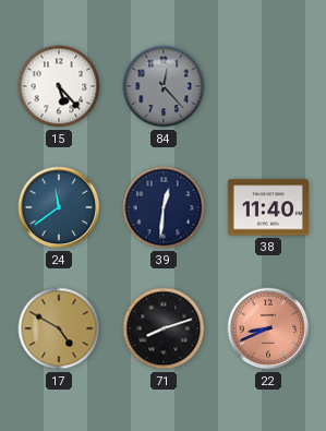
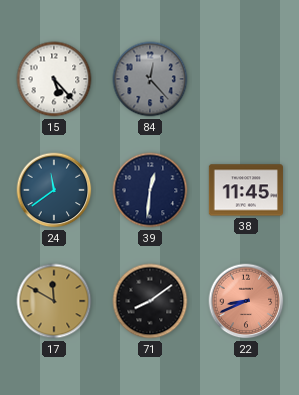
38: 11:40 -> 11:45
17: 4:50 -> 11:50
71: 8:12 -> 8:09
